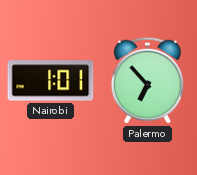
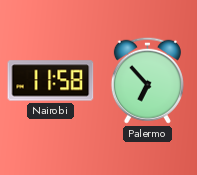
Nairobi: 1:01 -> 11:58
